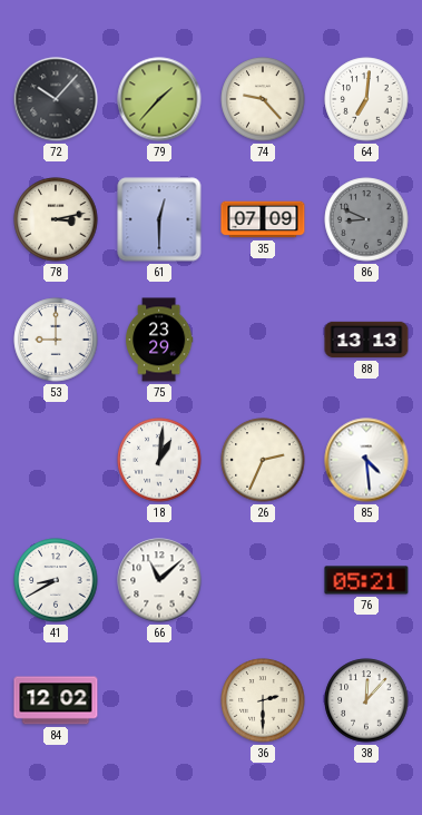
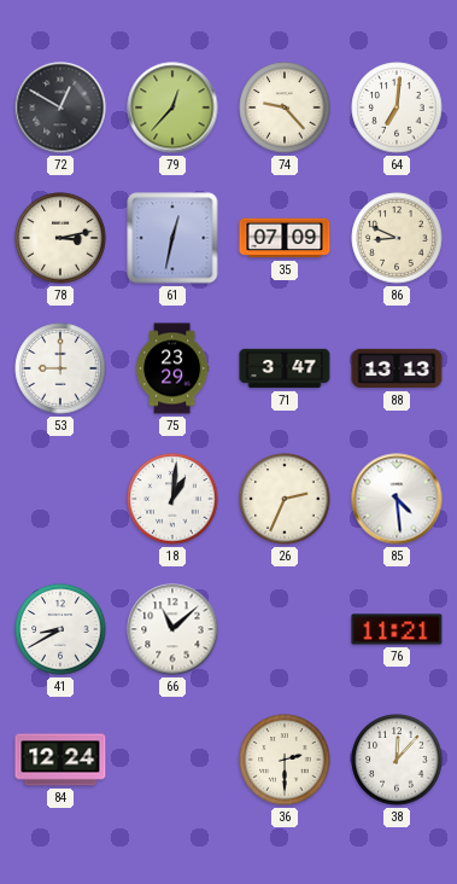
72: 10:07 -> 12:50
79: 1:37 -> 12:37
61: 12:30 -> 12:32
86 dial: grey -> cream
71: none -> 3:47
76: 05:21 -> 11:21
84: 12:02 -> 12:24
